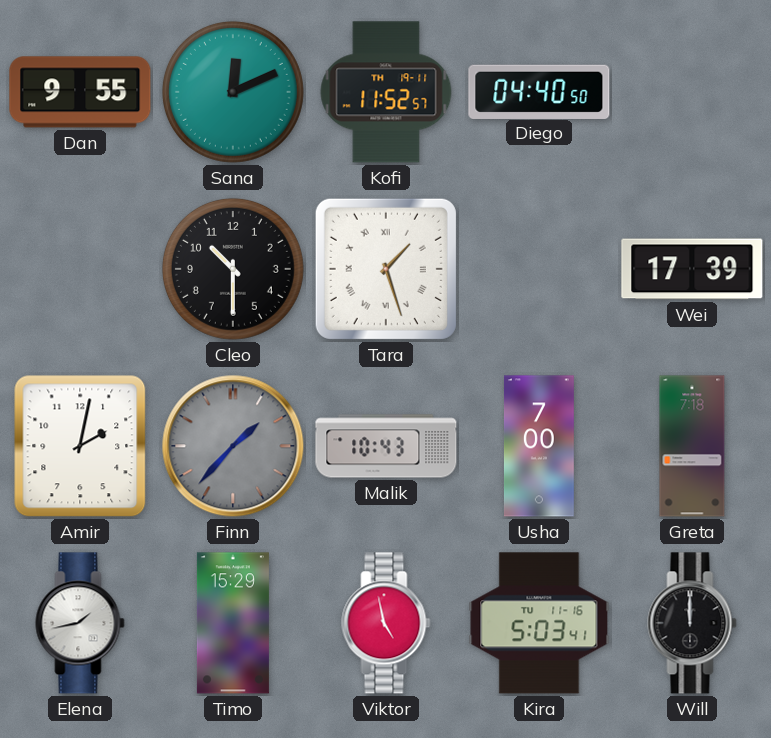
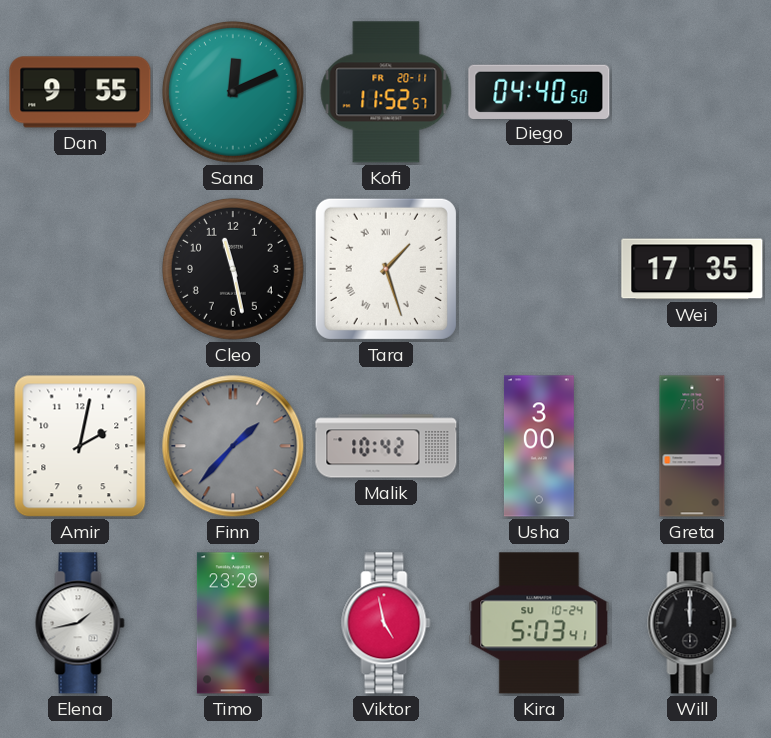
Kofi date: TH 19-11 -> FR 20-11
Cleo: 10:30 -> 11:28
Wei: 17:39 -> 17:35
Malik: 10:43 -> 10:42
Usha: 7:00 -> 3:00
Timo: 15:29 -> 23:29
Kira date: TU 11-16 -> SU 10-24
